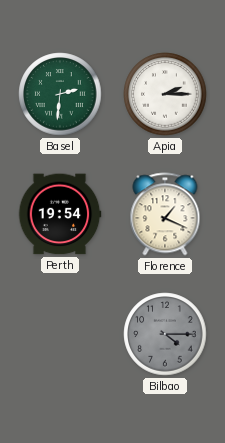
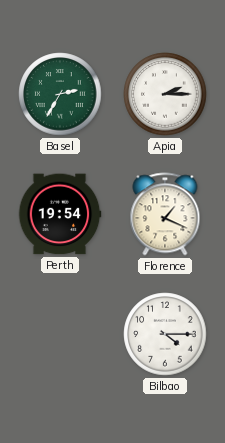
Basel: 2:31 -> 2:35
Bilbao dial: grey -> white
